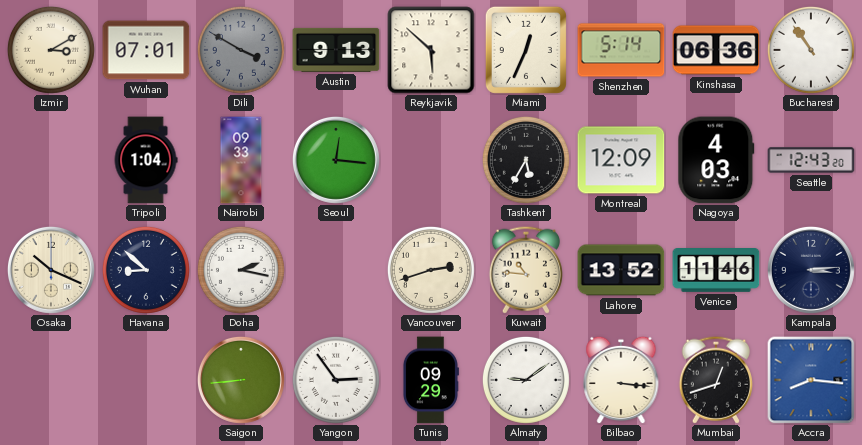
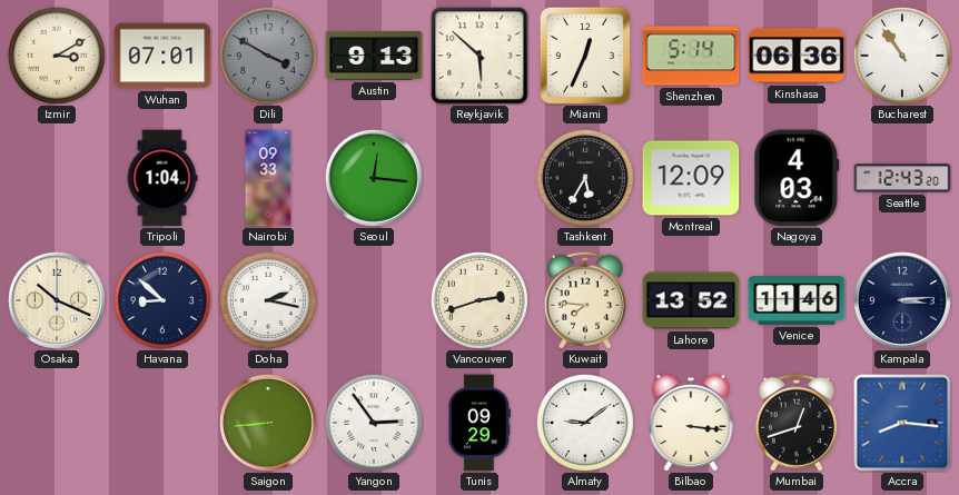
Kuwait: 10:46 -> 7:46
